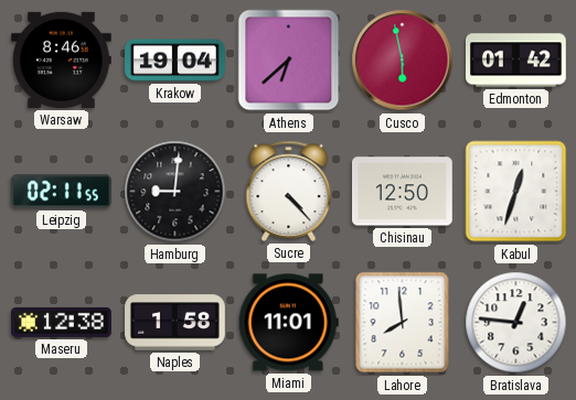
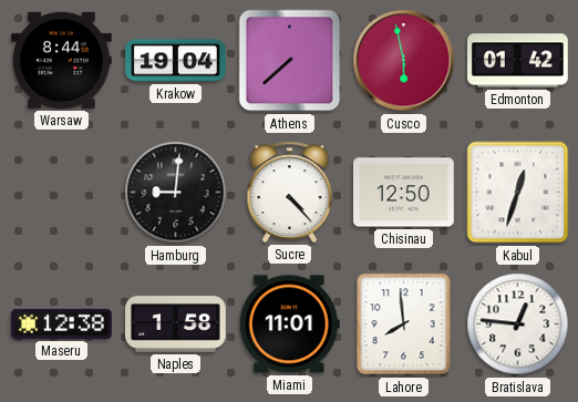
Warsaw: 8:46 -> 8:44
Athens: 6:38 -> 7:38
Leipzig: 02:11 -> none
